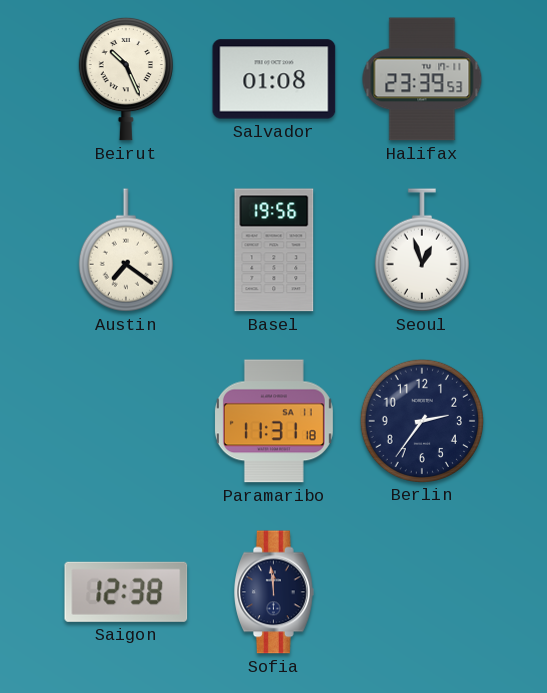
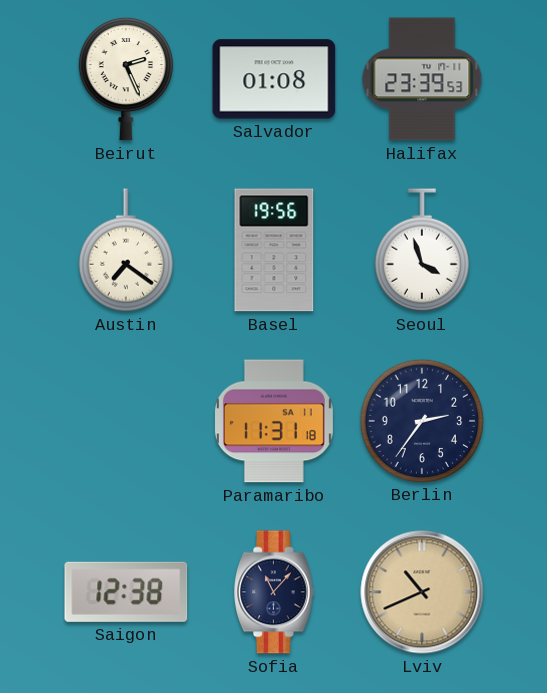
Beirut: 10:26 -> 2:26
Seoul: 12:57 -> 3:57
Sofia: 11:59 -> 11:07
Lviv: none -> 10:41
